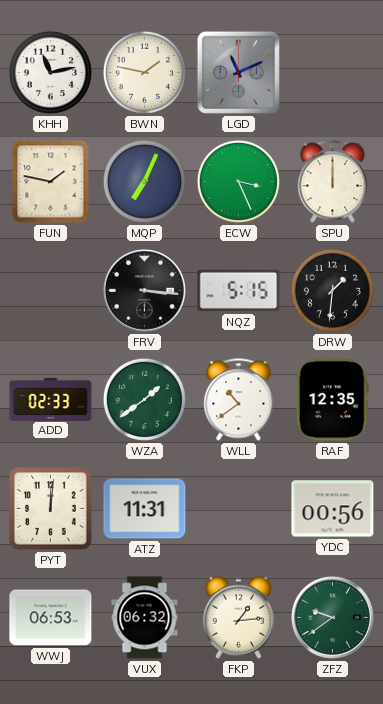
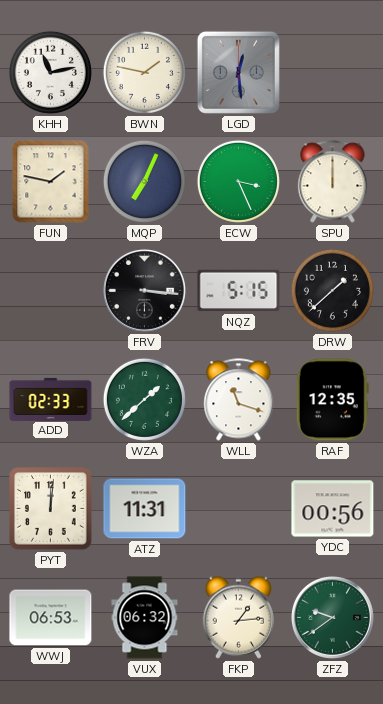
LGD: 11:11 -> 12:29
DRW: 1:31 -> 1:38
WZA: 1:39 -> 1:38
WLL: 10:39 -> 11:18
